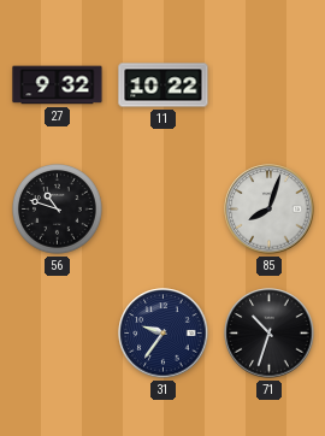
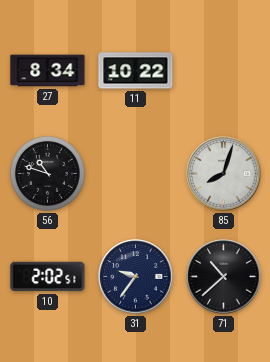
27: 9:32 -> 8:34
10: none -> 2:02
71: 10:33 -> 10:38
